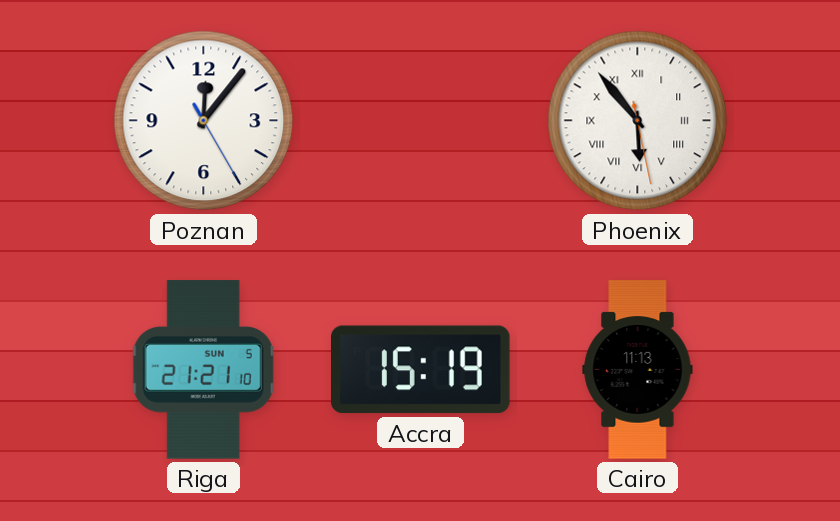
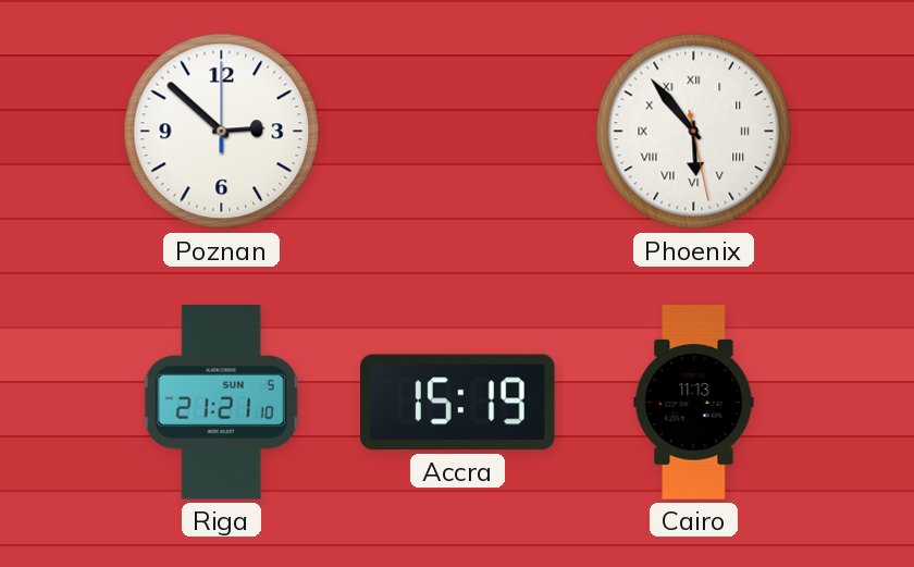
Poznan: 12:06 -> 2:52
